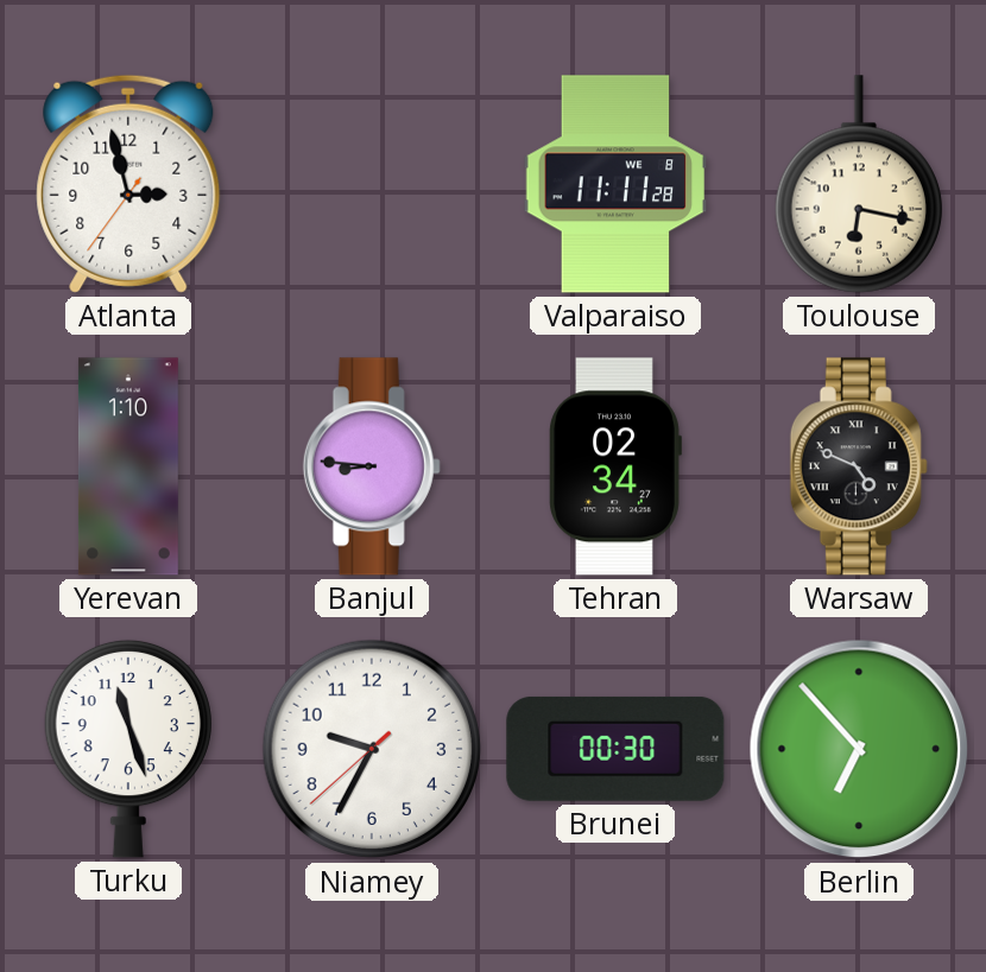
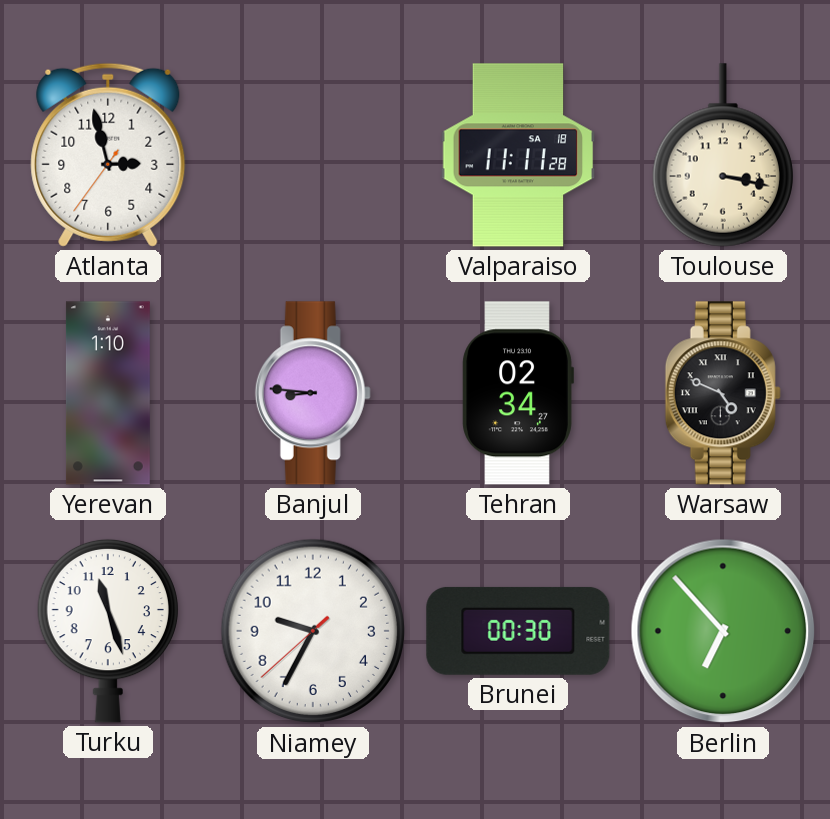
Valparaiso date: WE 8 -> SA 18
Toulouse: 6:17 -> 3:17
